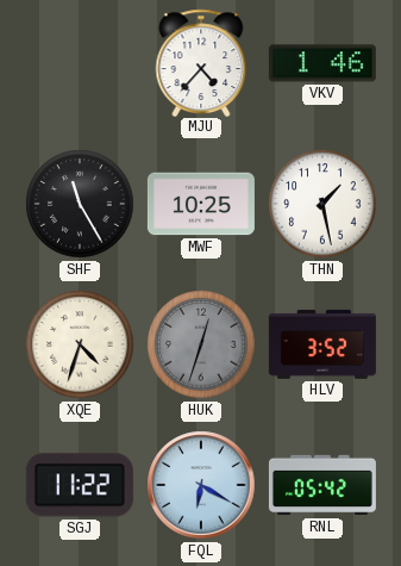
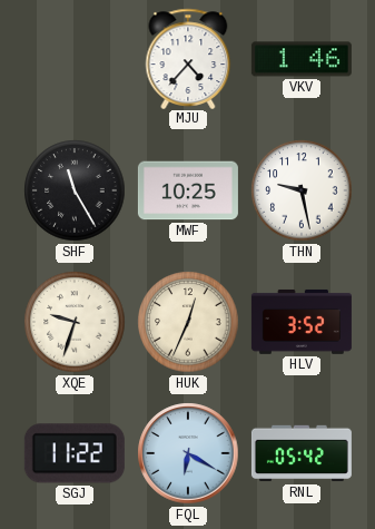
THN: 1:28 -> 9:28
XQE: 4:33 -> 9:33
HUK: 12:33 -> 12:34
HUK dial: grey -> cream
